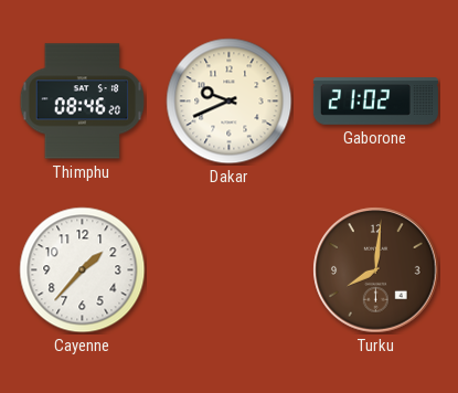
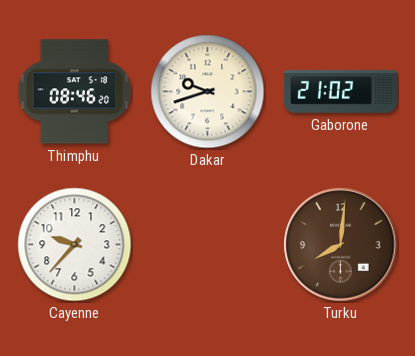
Dakar: 9:41 -> 9:42
Cayenne: 1:37 -> 9:37
